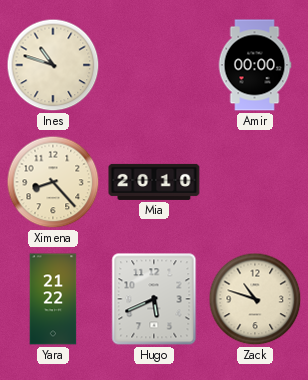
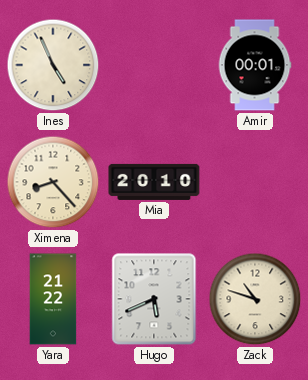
Ines: 10:48 -> 4:56
Amir: 00:00 -> 00:01
